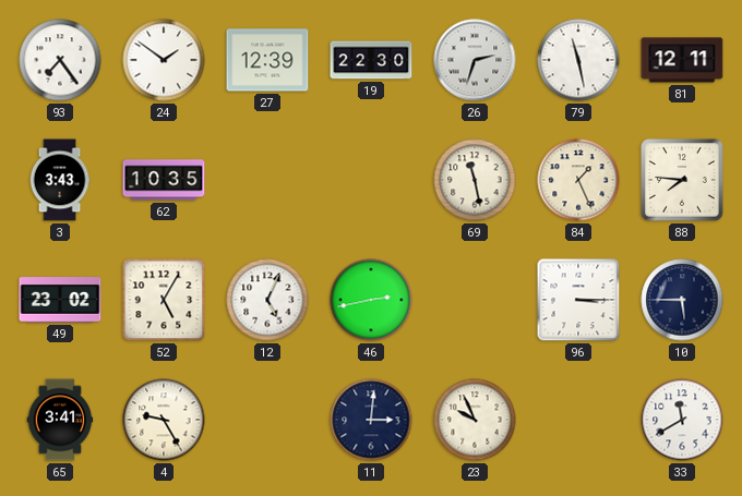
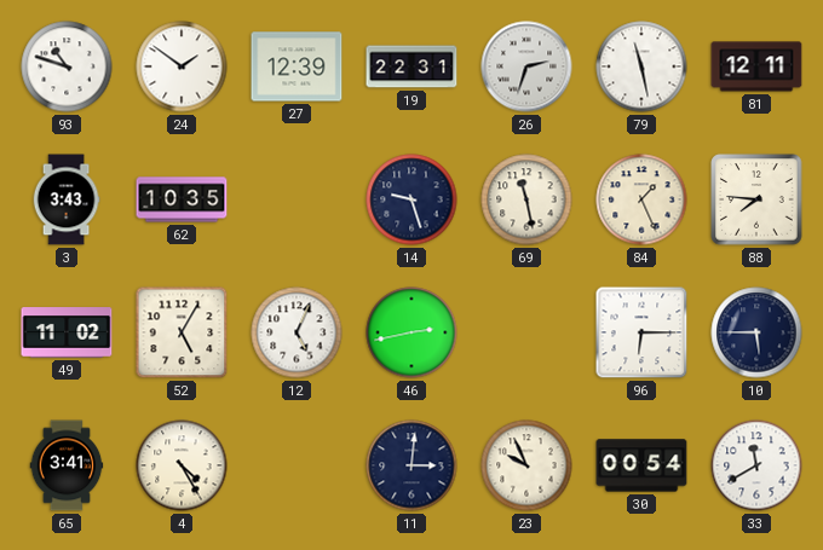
93: 7:24 -> 10:48
19: 22:30 -> 22:31
14: none -> 9:27
49: 23:02 -> 11:02
96: 3:15 -> 6:15
4: 9:25 -> 4:25
30: none -> 00:54
